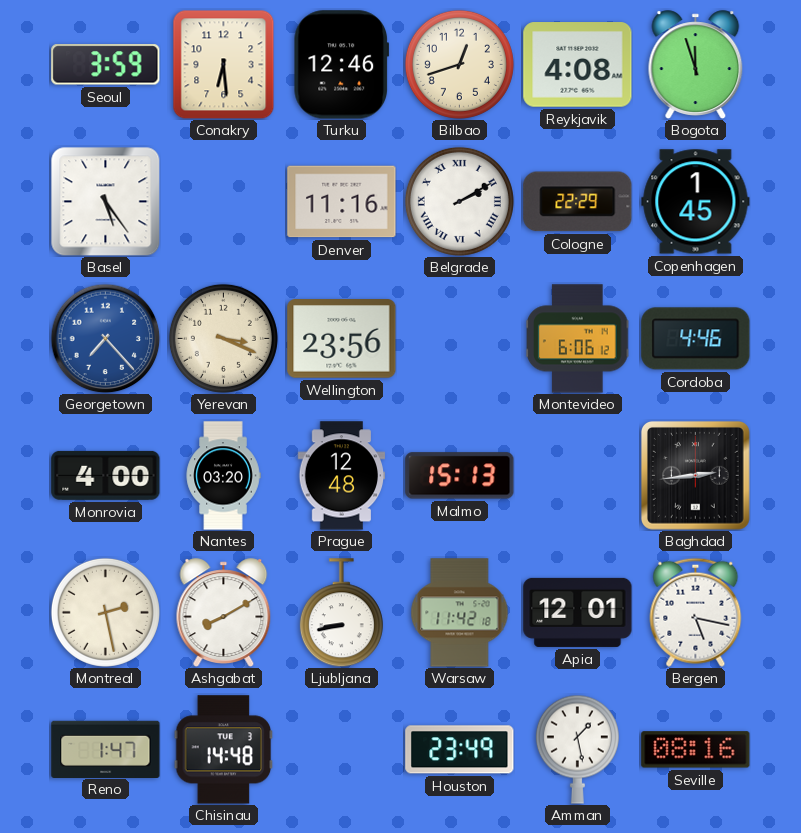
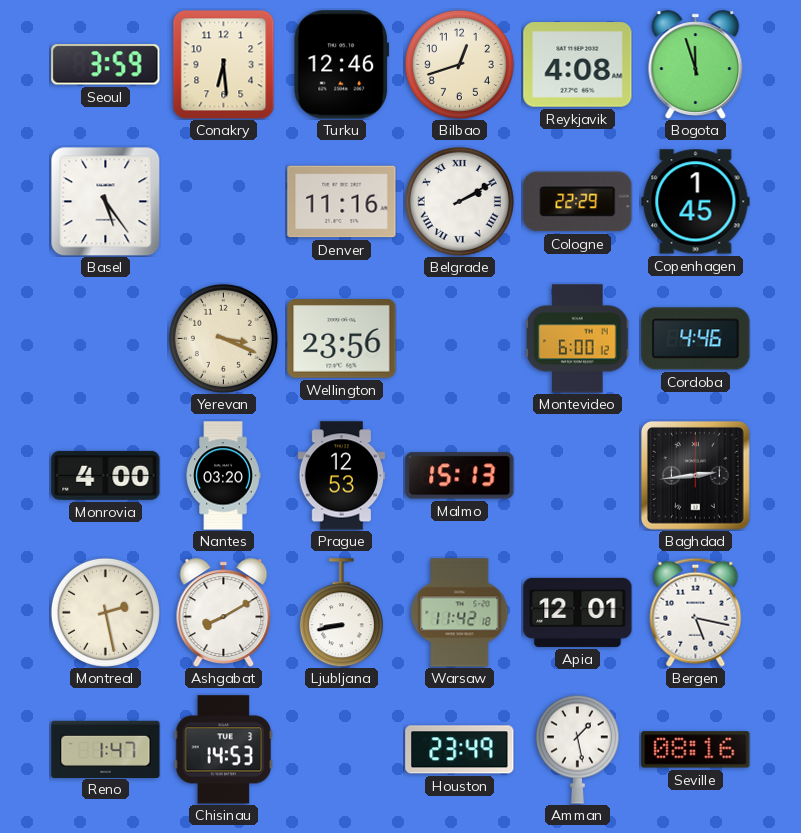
Georgetown: 7:23 -> none
Montevideo: 6:06 -> 6:00
Prague: 12:48 -> 12:53
Chisinau: 14:48 -> 14:53
